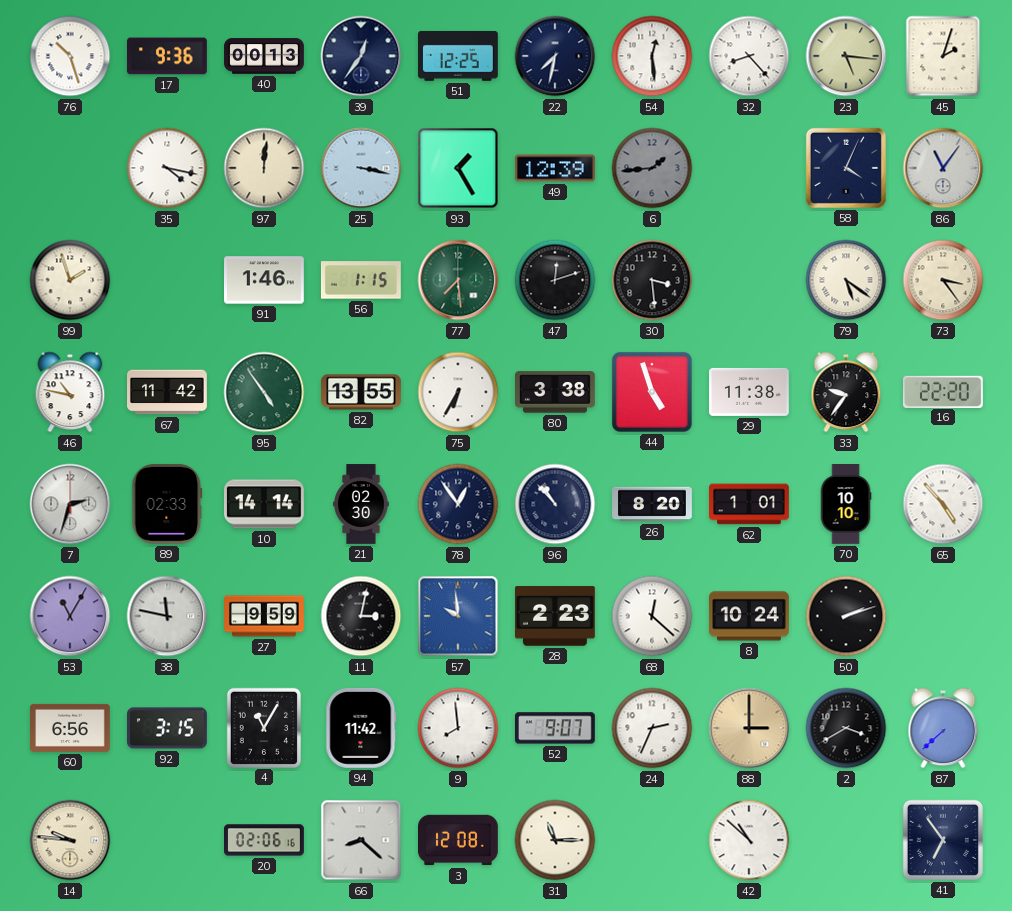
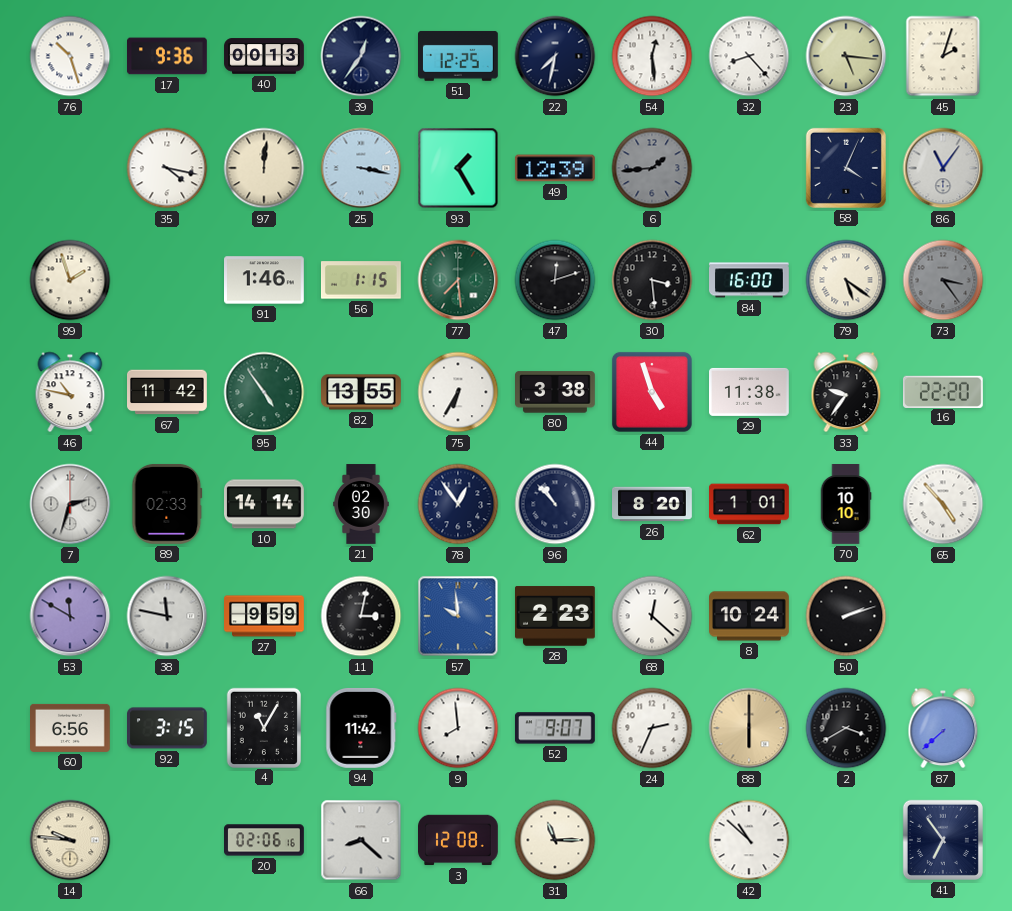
84: none -> 16:00
73 dial: cream -> grey
53: 11:05 -> 11:50
88: 3:00 -> 6:00
